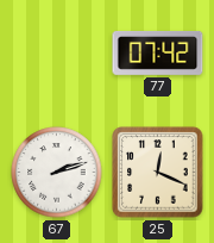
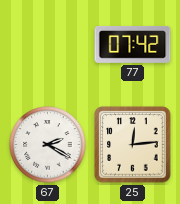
67: 2:12 -> 2:20
25: 12:19 -> 12:14
